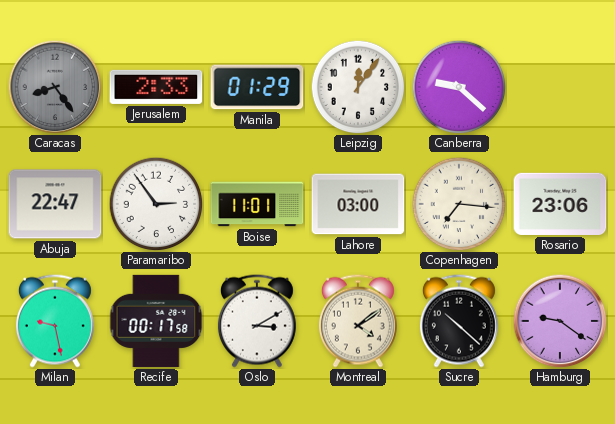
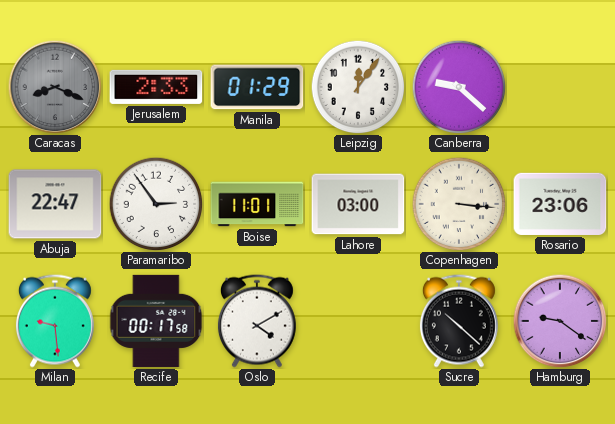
Caracas: 8:24 -> 8:19
Copenhagen: 7:16 -> 3:16
Milan: 9:28 -> 9:29
Oslo: 3:10 -> 4:10
Montreal: 4:09 -> none
